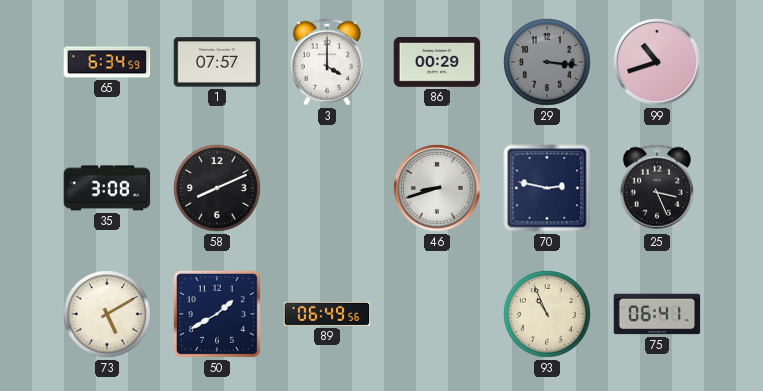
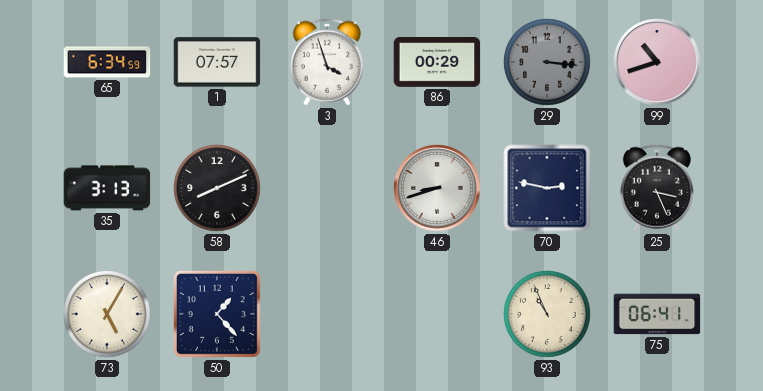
3: 4:00 -> 3:57
35: 3:08 -> 3:13
73: 5:10 -> 5:05
50: 1:40 -> 1:23
89: 06:49 -> none
